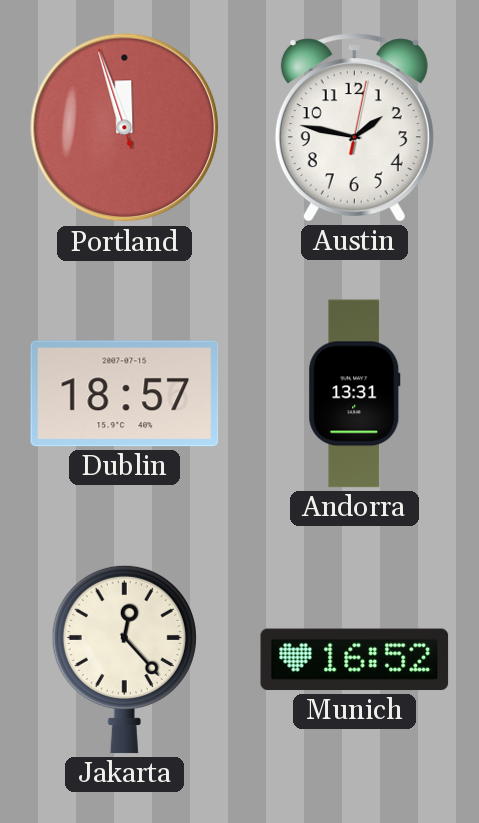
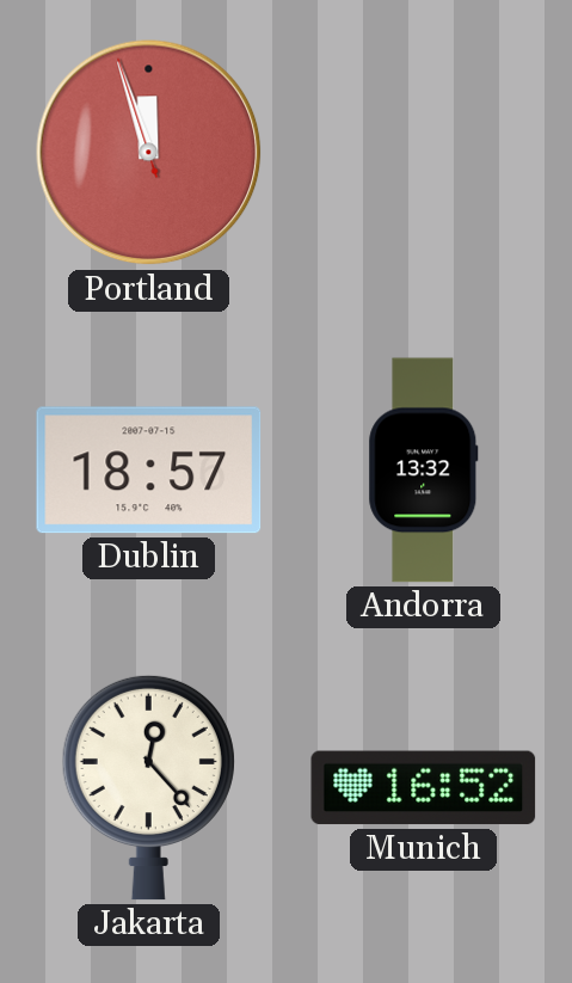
Austin: 1:47 -> none
Andorra: 13:31 -> 13:32
